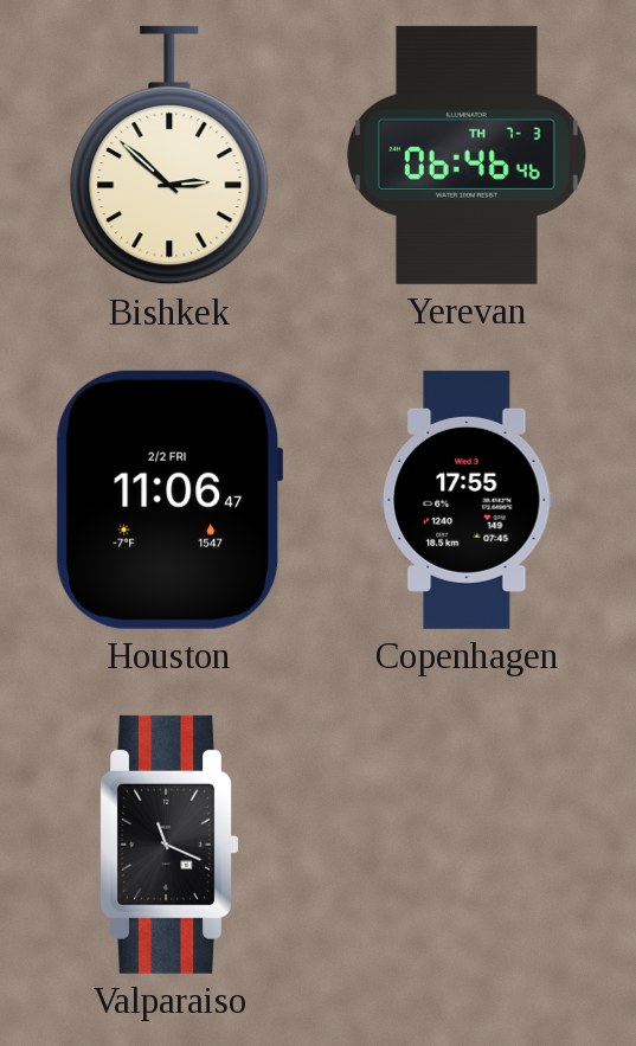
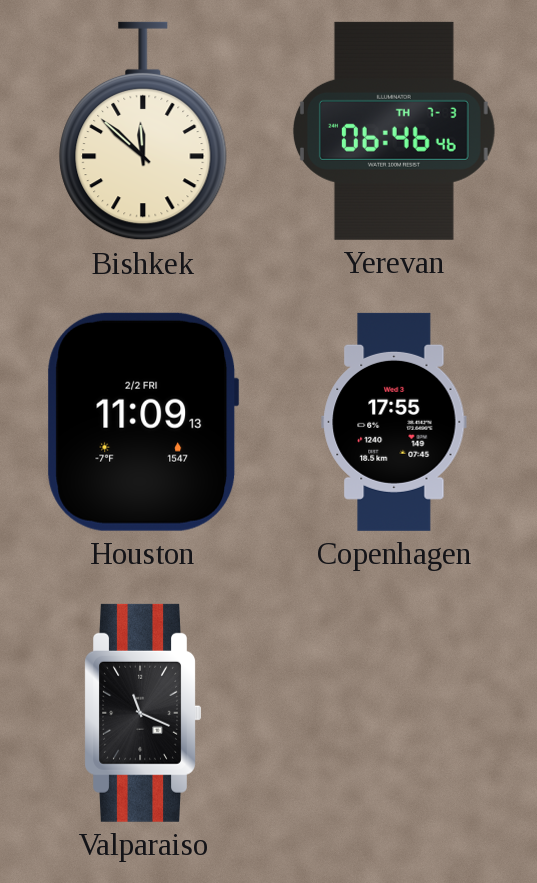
Bishkek: 2:52 -> 11:52
Houston: 11:06 -> 11:09
